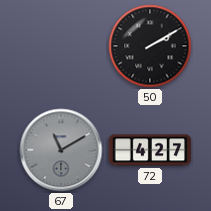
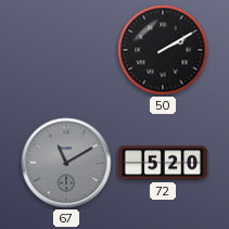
72: 4:27 -> 5:20
